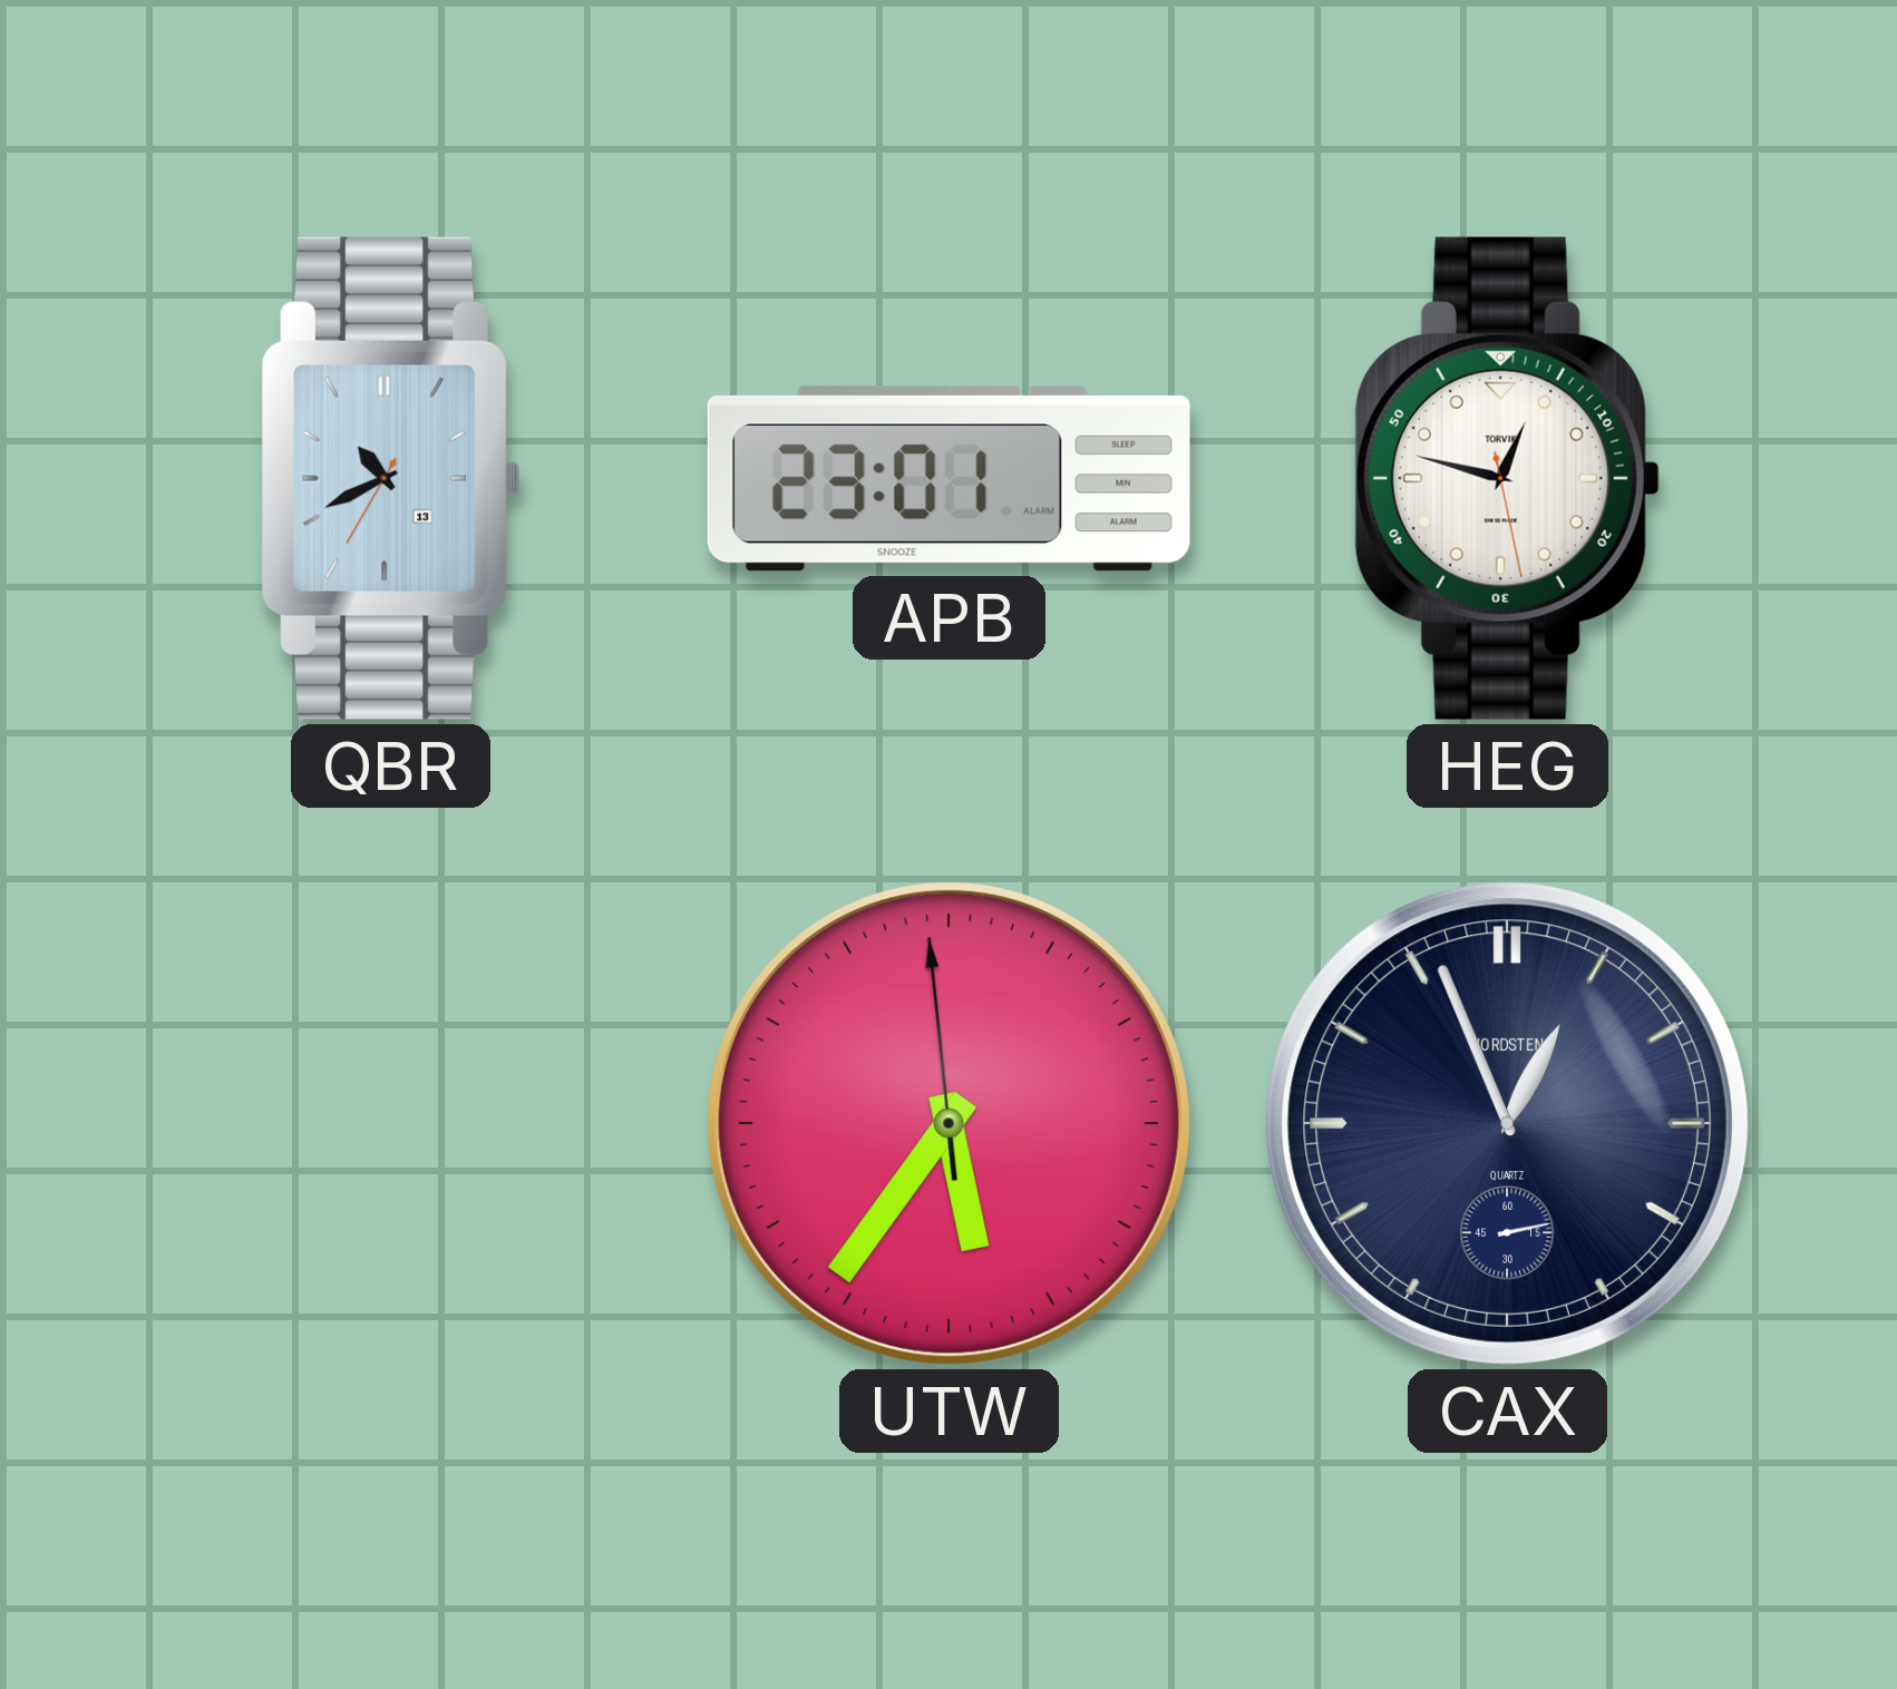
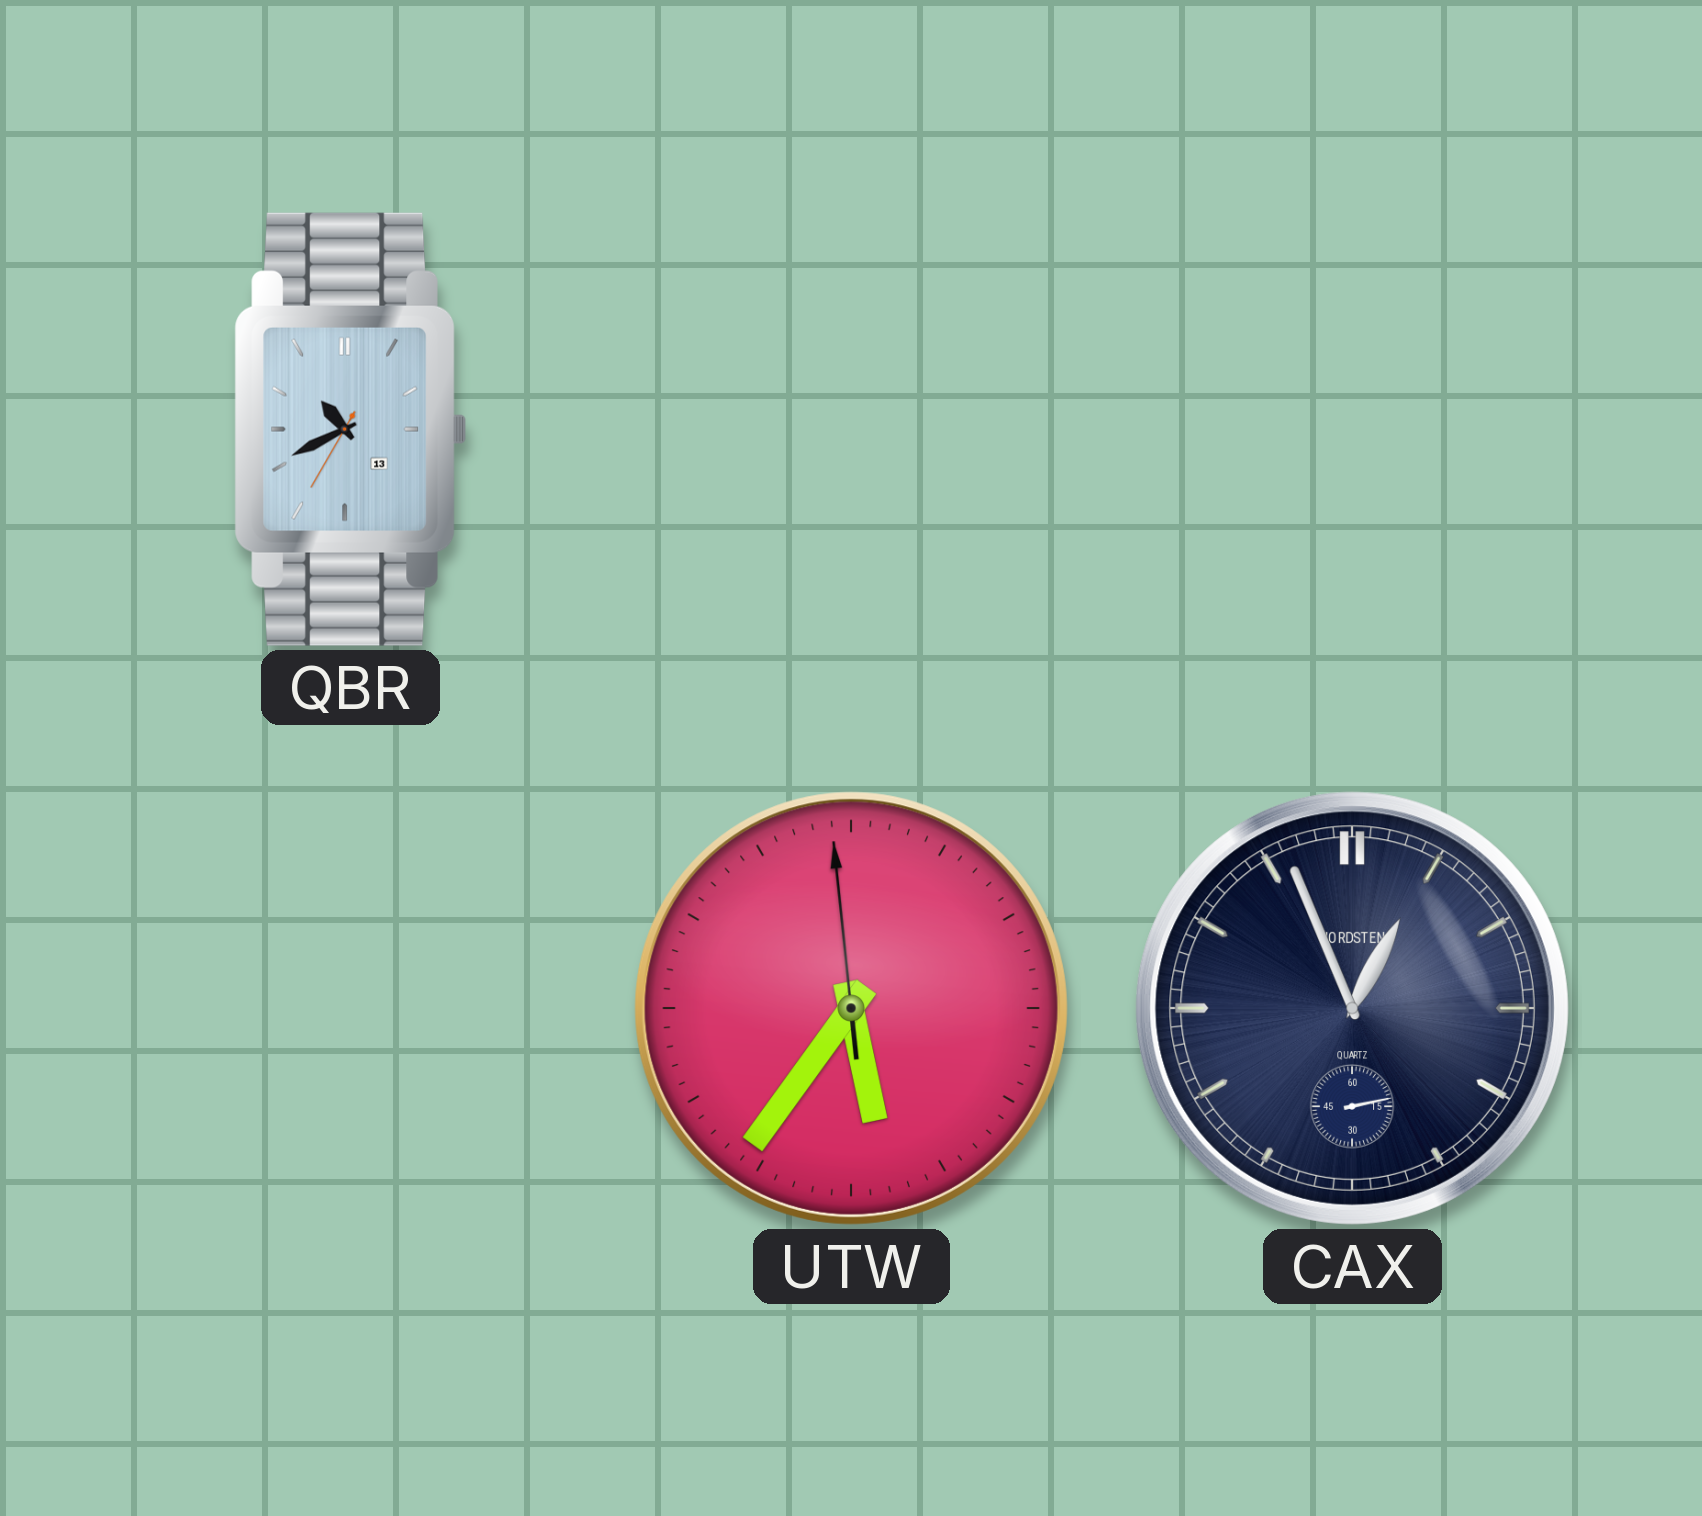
APB: 23:01 -> none
HEG: 12:47 -> none
